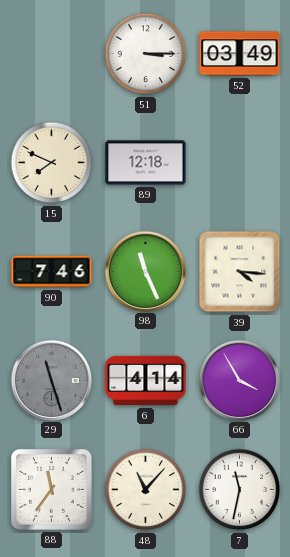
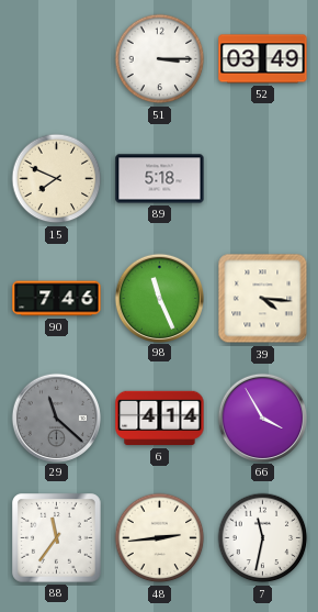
89: 12:18 -> 5:18
29: 11:27 -> 11:22
48: 11:07 -> 2:44
